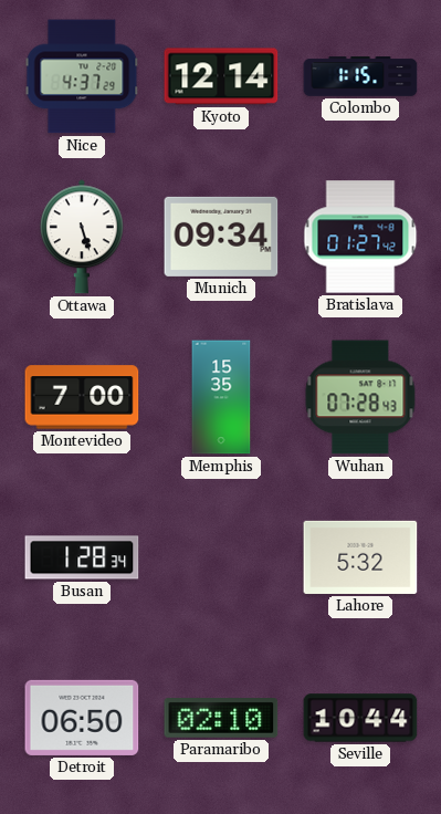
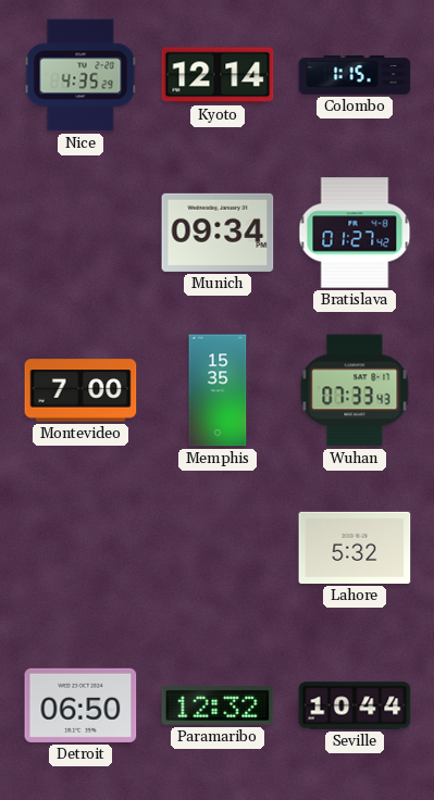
Nice: 4:37 -> 4:35
Ottawa: 5:27 -> none
Wuhan: 07:28 -> 07:33
Busan: 1:28 -> none
Paramaribo: 02:10 -> 12:32
